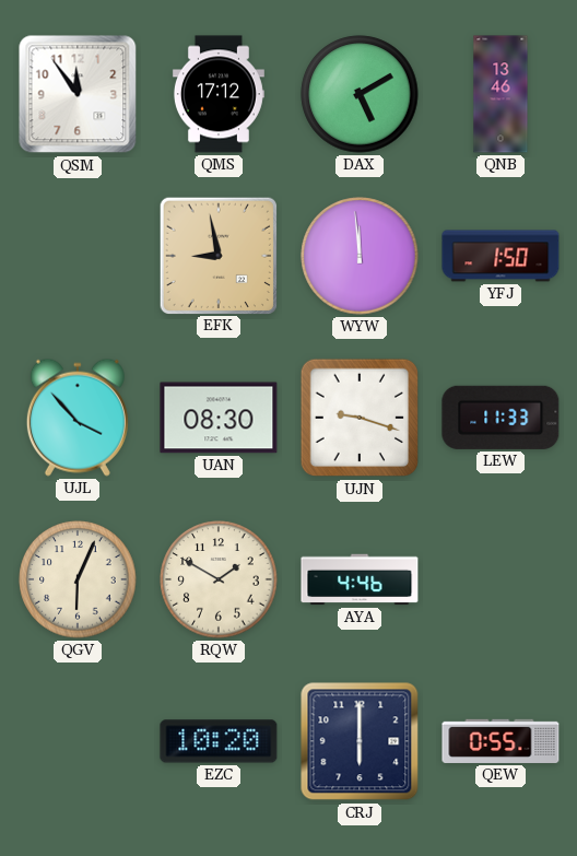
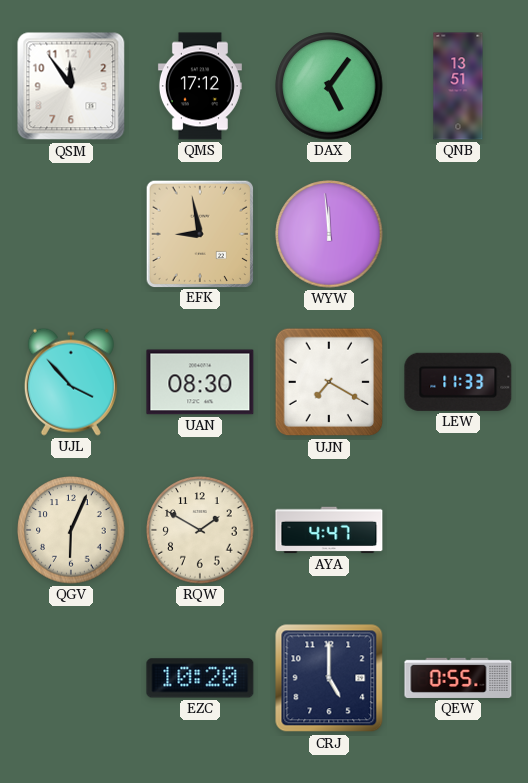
DAX: 5:10 -> 5:06
QNB: 13:46 -> 13:51
YFJ: 1:50 -> none
UJN: 9:18 -> 7:20
AYA: 4:46 -> 4:47
CRJ: 6:00 -> 5:00
